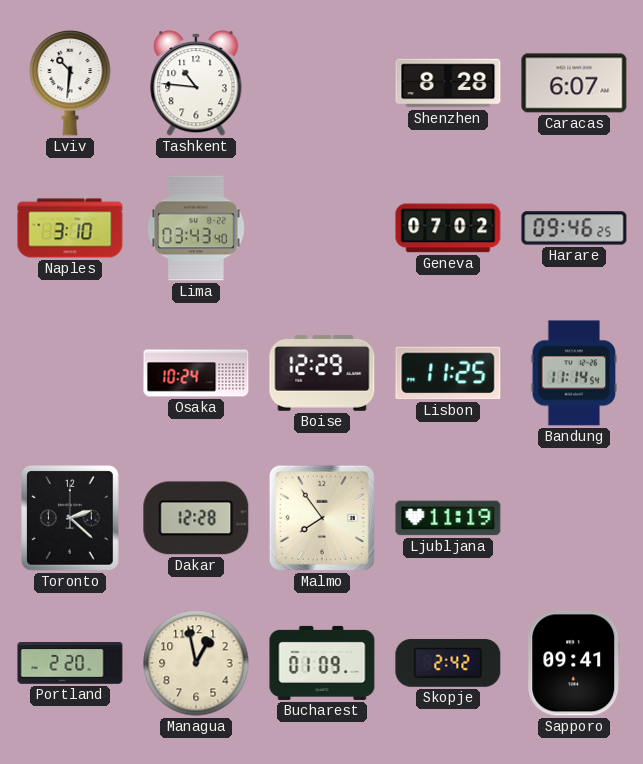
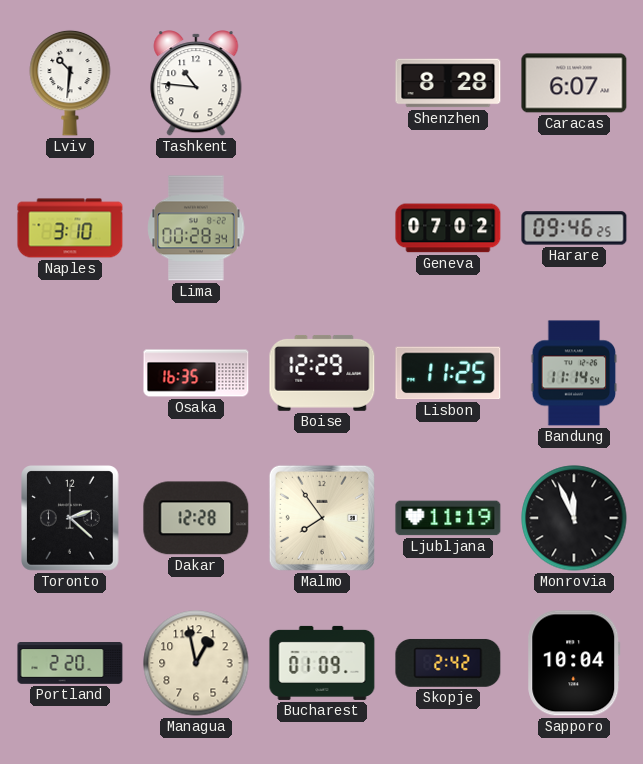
Lima: 03:43 -> 00:28
Osaka: 10:24 -> 16:35
Monrovia: none -> 11:56
Sapporo: 09:41 -> 10:04
